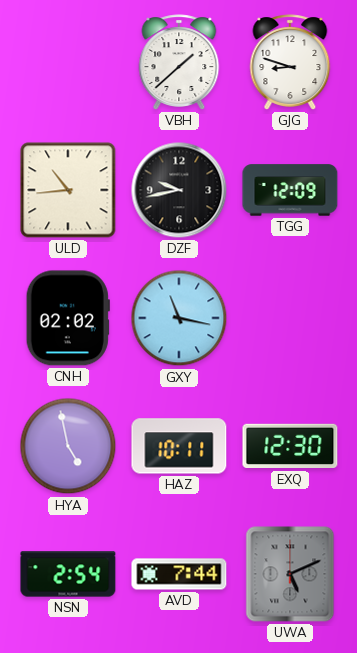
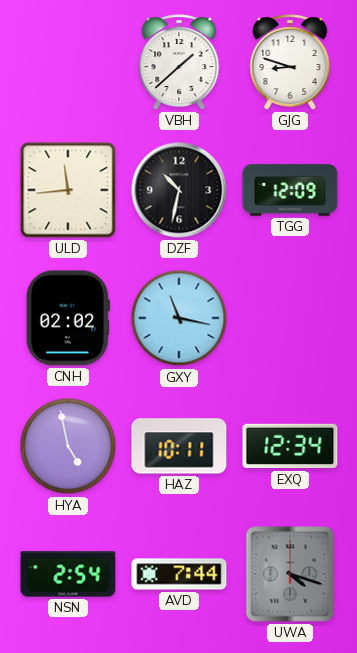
ULD: 10:44 -> 11:44
DZF: 9:43 -> 10:32
EXQ: 12:30 -> 12:34
UWA: 5:11 -> 4:18
